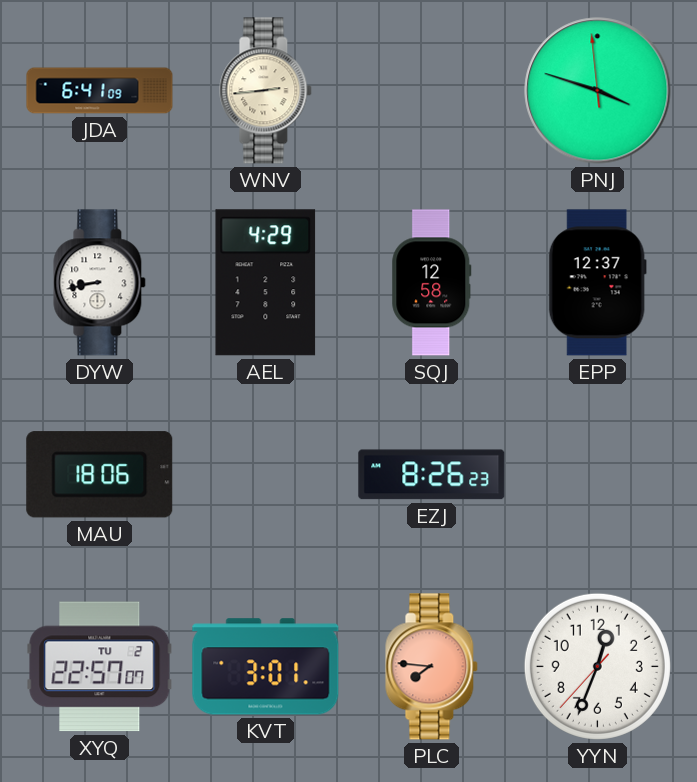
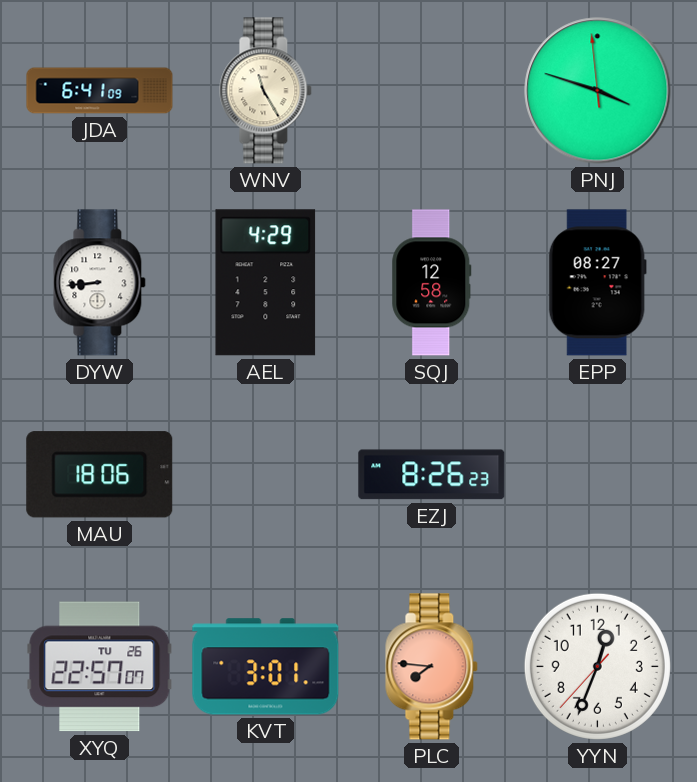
WNV: 2:44 -> 11:25
DYW: 8:43 -> 8:44
EPP: 12:37 -> 08:27
XYQ date: TU 2 -> TU 26
